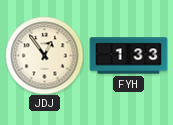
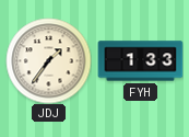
JDJ: 12:54 -> 1:36
